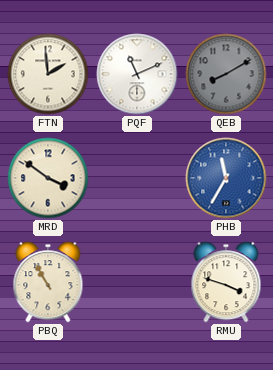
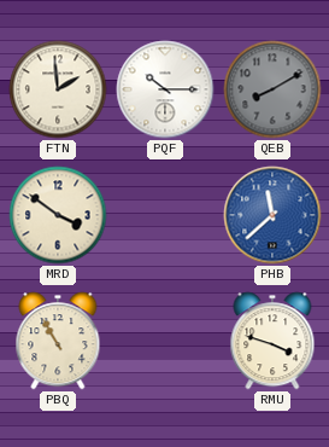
PQF: 11:11 -> 10:15
PHB: 11:35 -> 11:38
